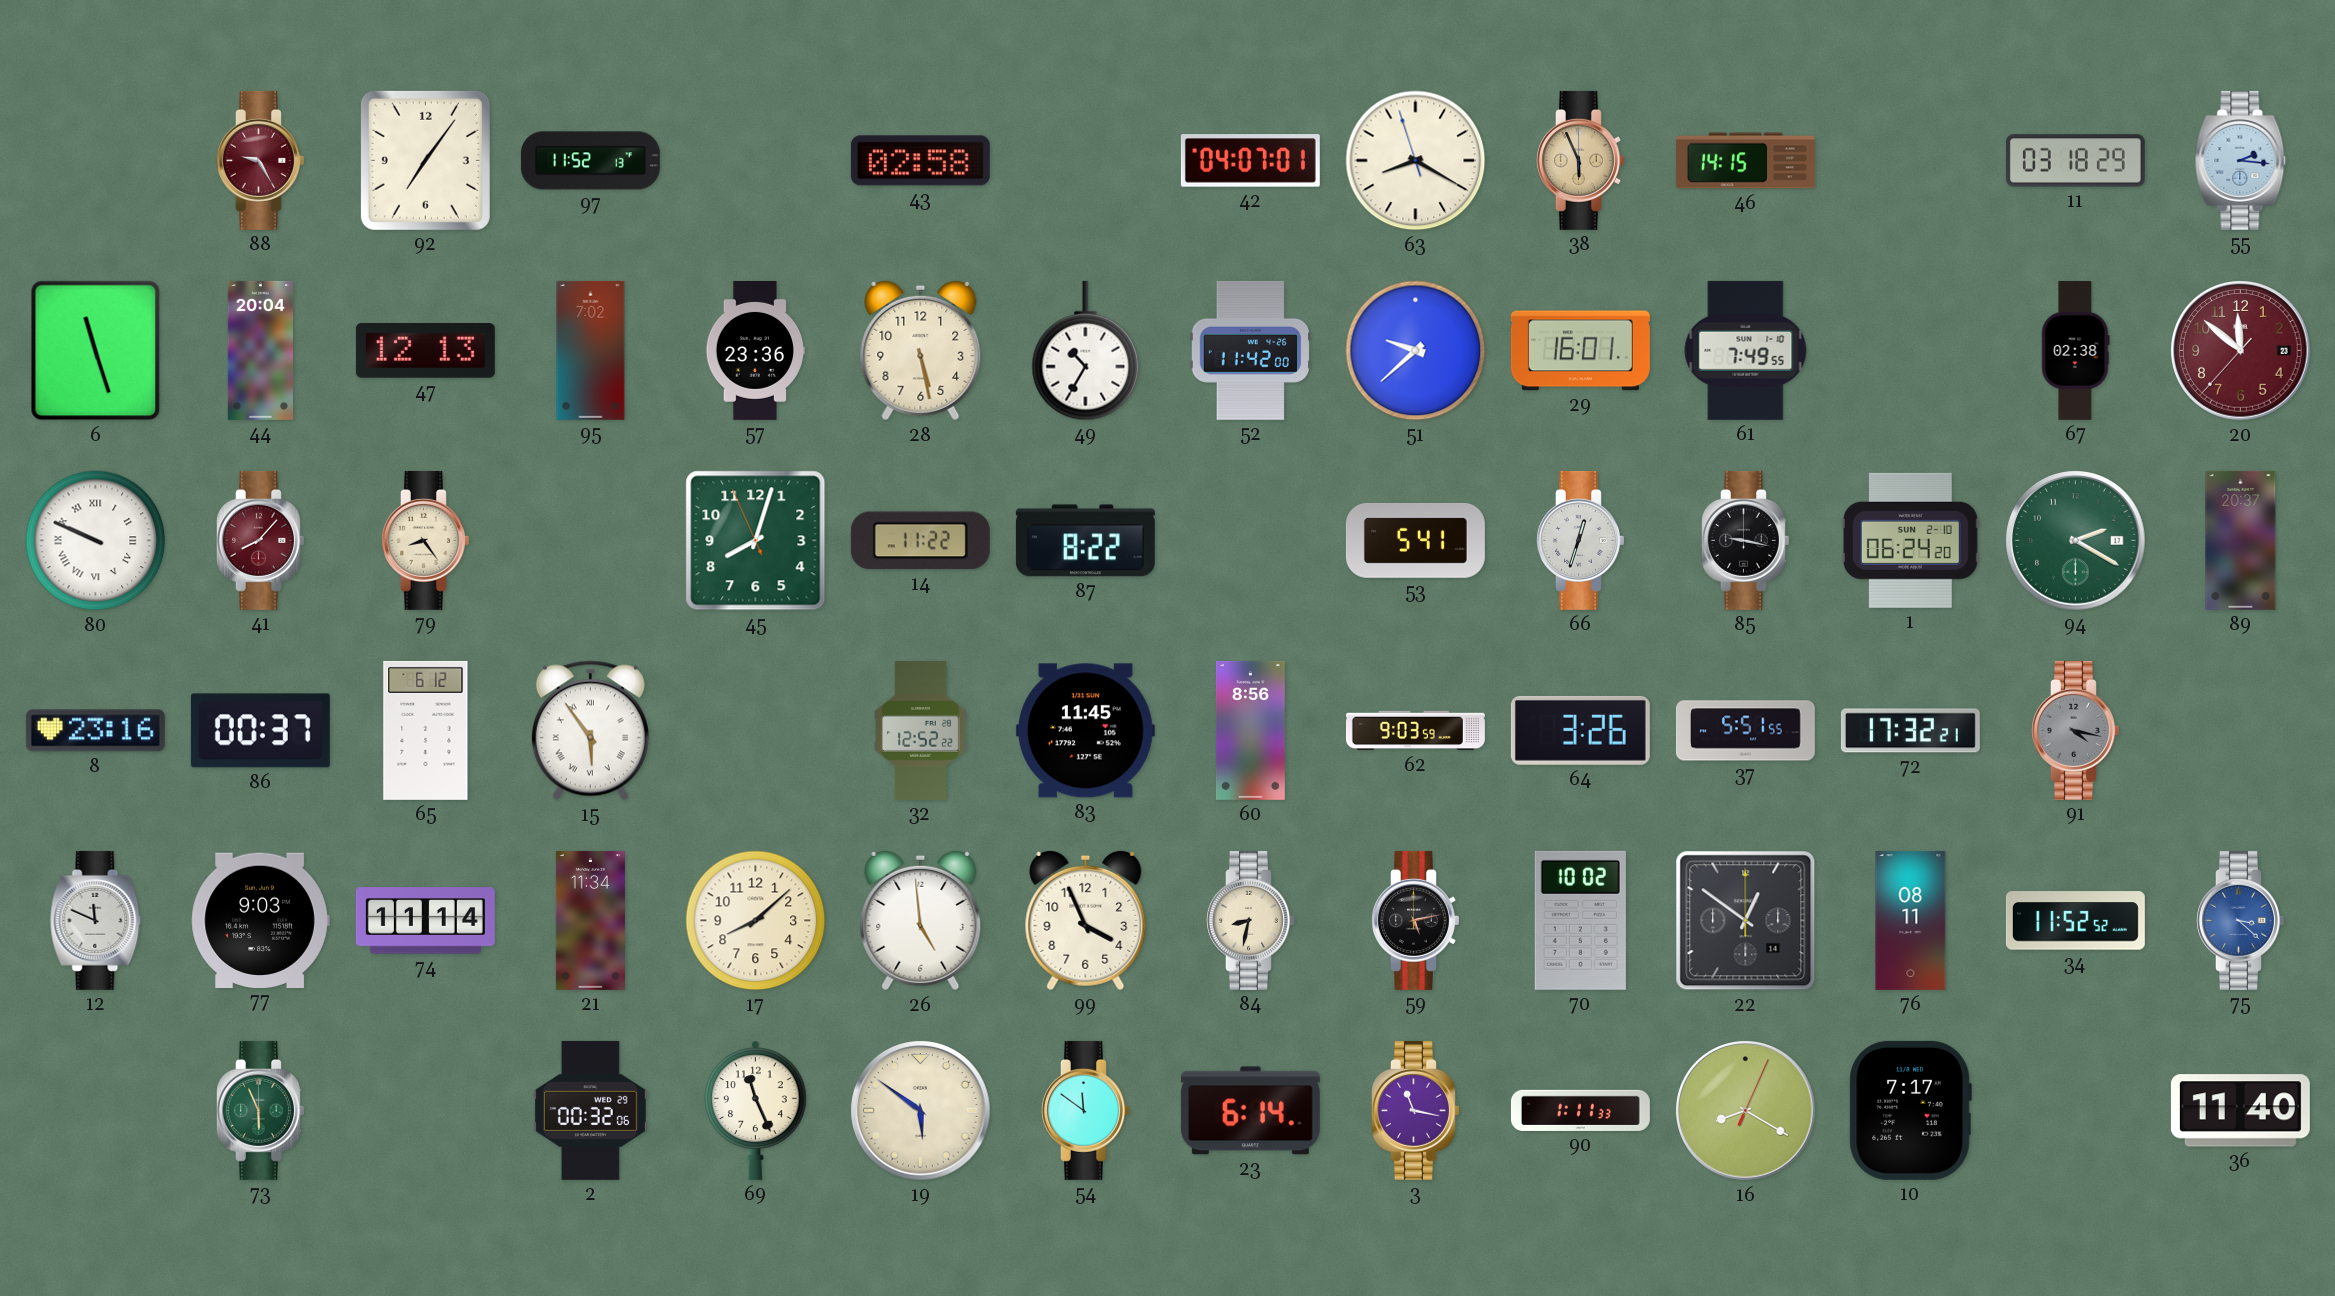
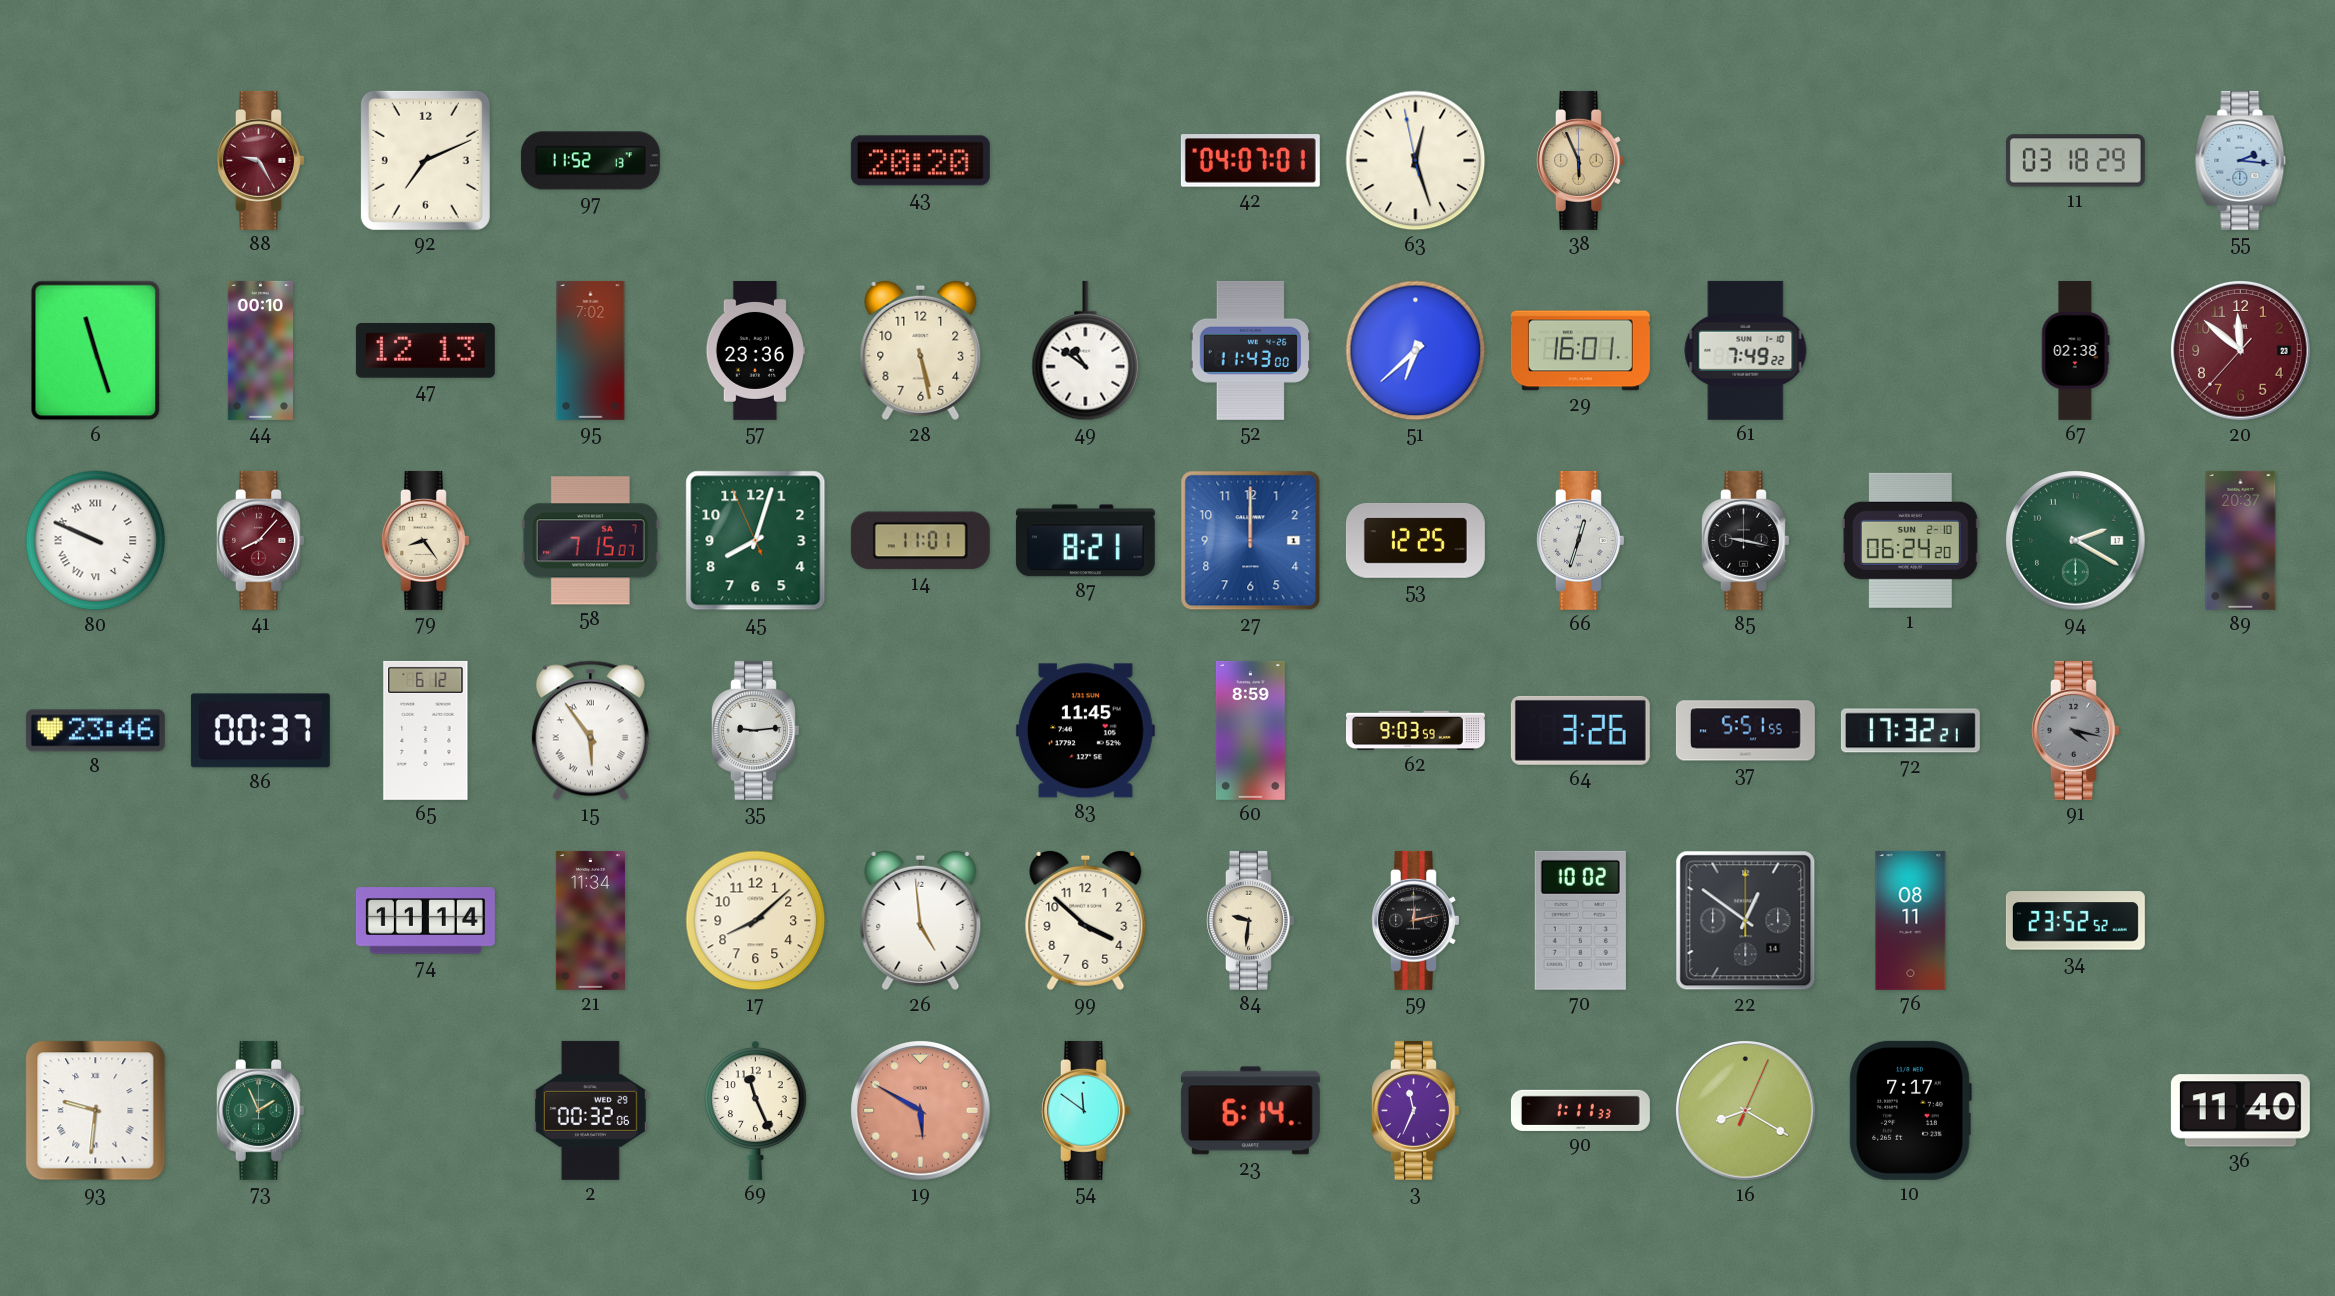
92: 7:06 -> 7:11
43: 02:58 -> 20:20
63: 8:19 -> 12:26
46: 14:15 -> none
44: 20:04 -> 00:10
49: 10:35 -> 10:51
52: 11:42 -> 11:43
51: 9:38 -> 6:38
61: 7:49:55 -> 7:49:22
58: none -> 7:15
14: 11:22 -> 11:01
87: 8:22 -> 8:21
27: none -> 12:00
53: 5:41 -> 12:25
8: 23:16 -> 23:46
35: none -> 9:14
32: 12:52 -> none
60: 8:56 -> 8:59
12: 11:49 -> none
77: 9:03 -> none
99: 3:56 -> 3:52
84: 8:32 -> 9:31
59: 5:13 -> 12:13
34: 11:52 -> 23:52
75: 3:22 -> none
93: none -> 9:31
73: 5:56 -> 1:56
19: 5:51 -> 5:50
19 dial: cream -> salmon
3: 11:17 -> 11:34
